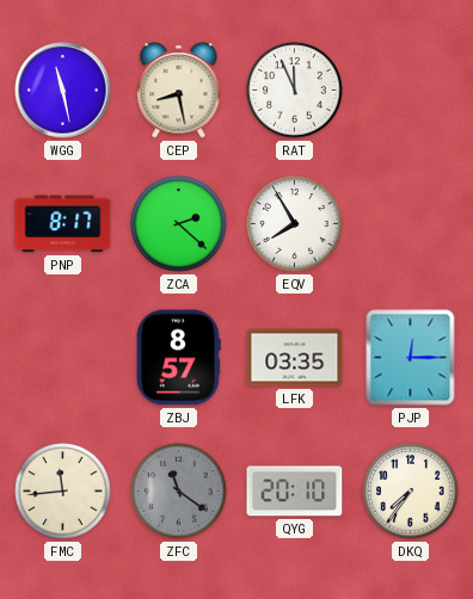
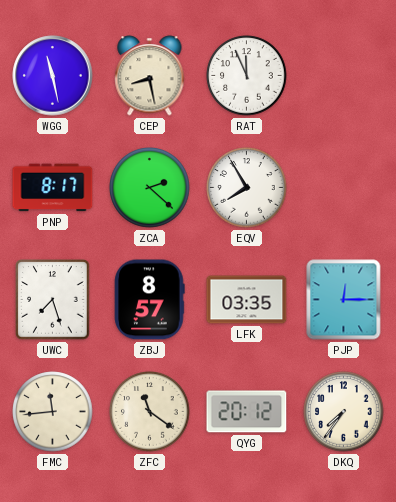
UWC: none -> 7:27
ZFC dial: grey -> cream
QYG: 20:10 -> 20:12
